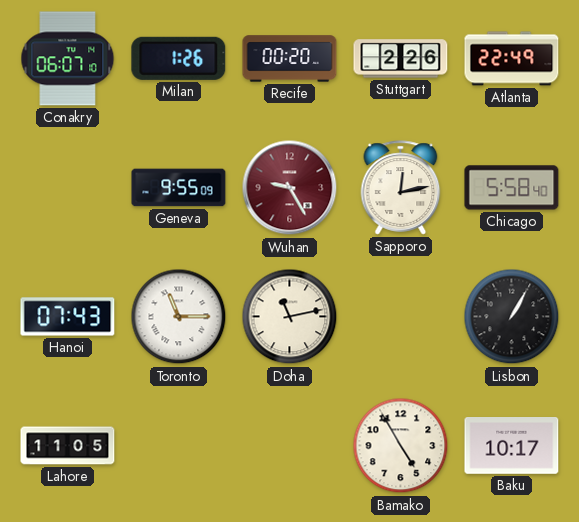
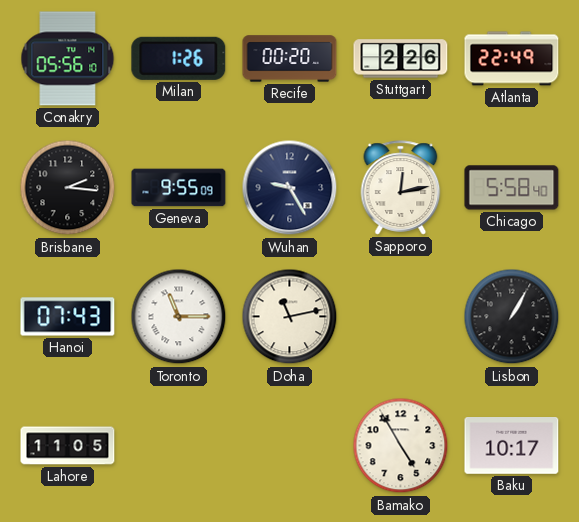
Conakry: 06:07 -> 05:56
Brisbane: none -> 2:16
Wuhan dial: burgundy -> navy
